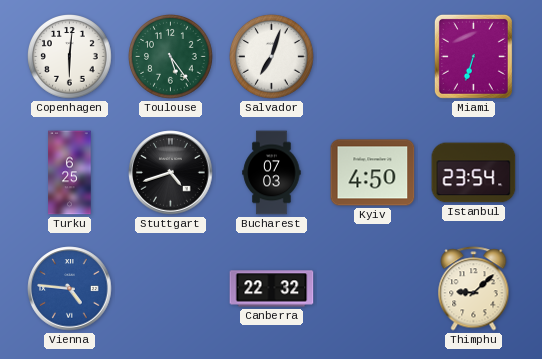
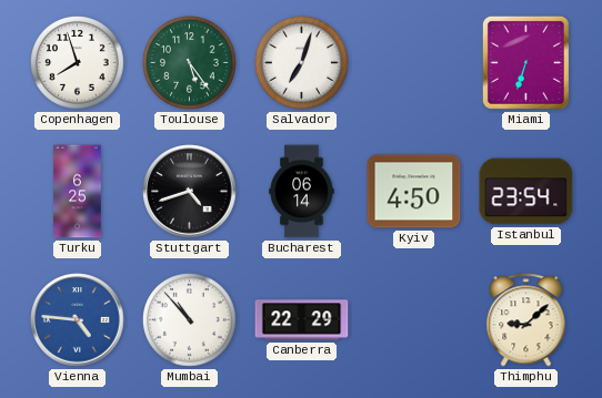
Copenhagen: 6:01 -> 7:57
Bucharest: 07:03 -> 06:14
Mumbai: none -> 10:53
Canberra: 22:32 -> 22:29
